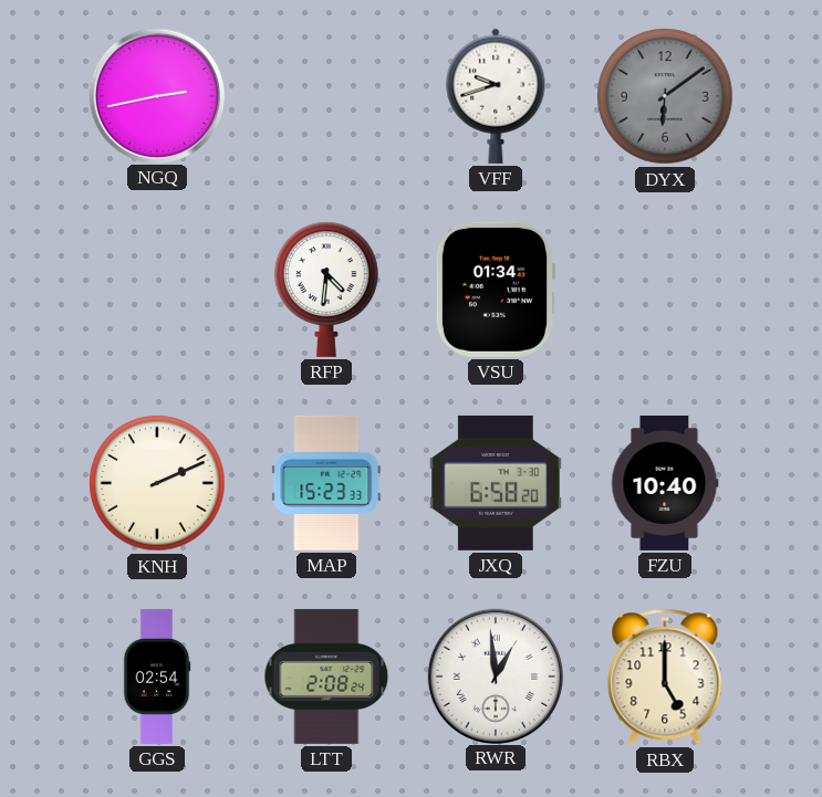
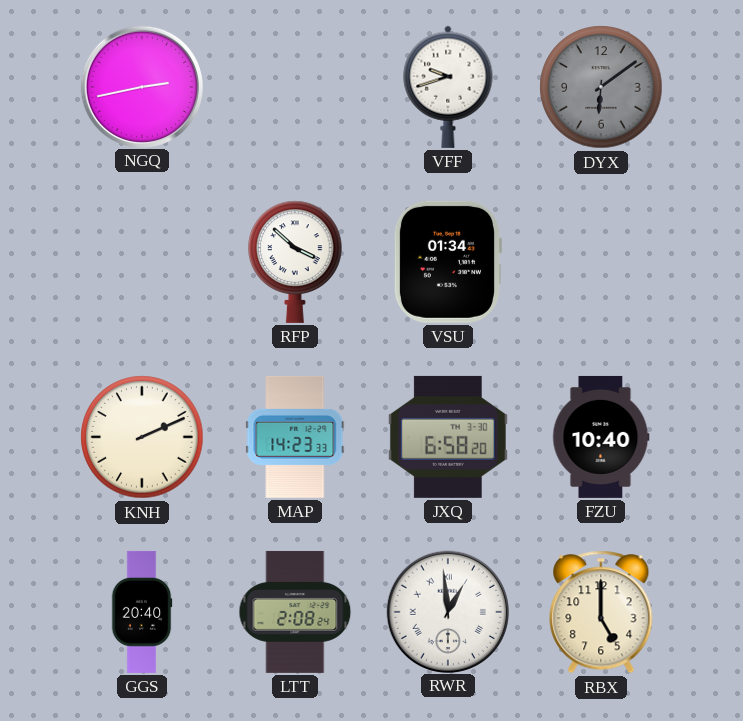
RFP: 4:31 -> 3:52
MAP: 15:23 -> 14:23
GGS: 02:54 -> 20:40
